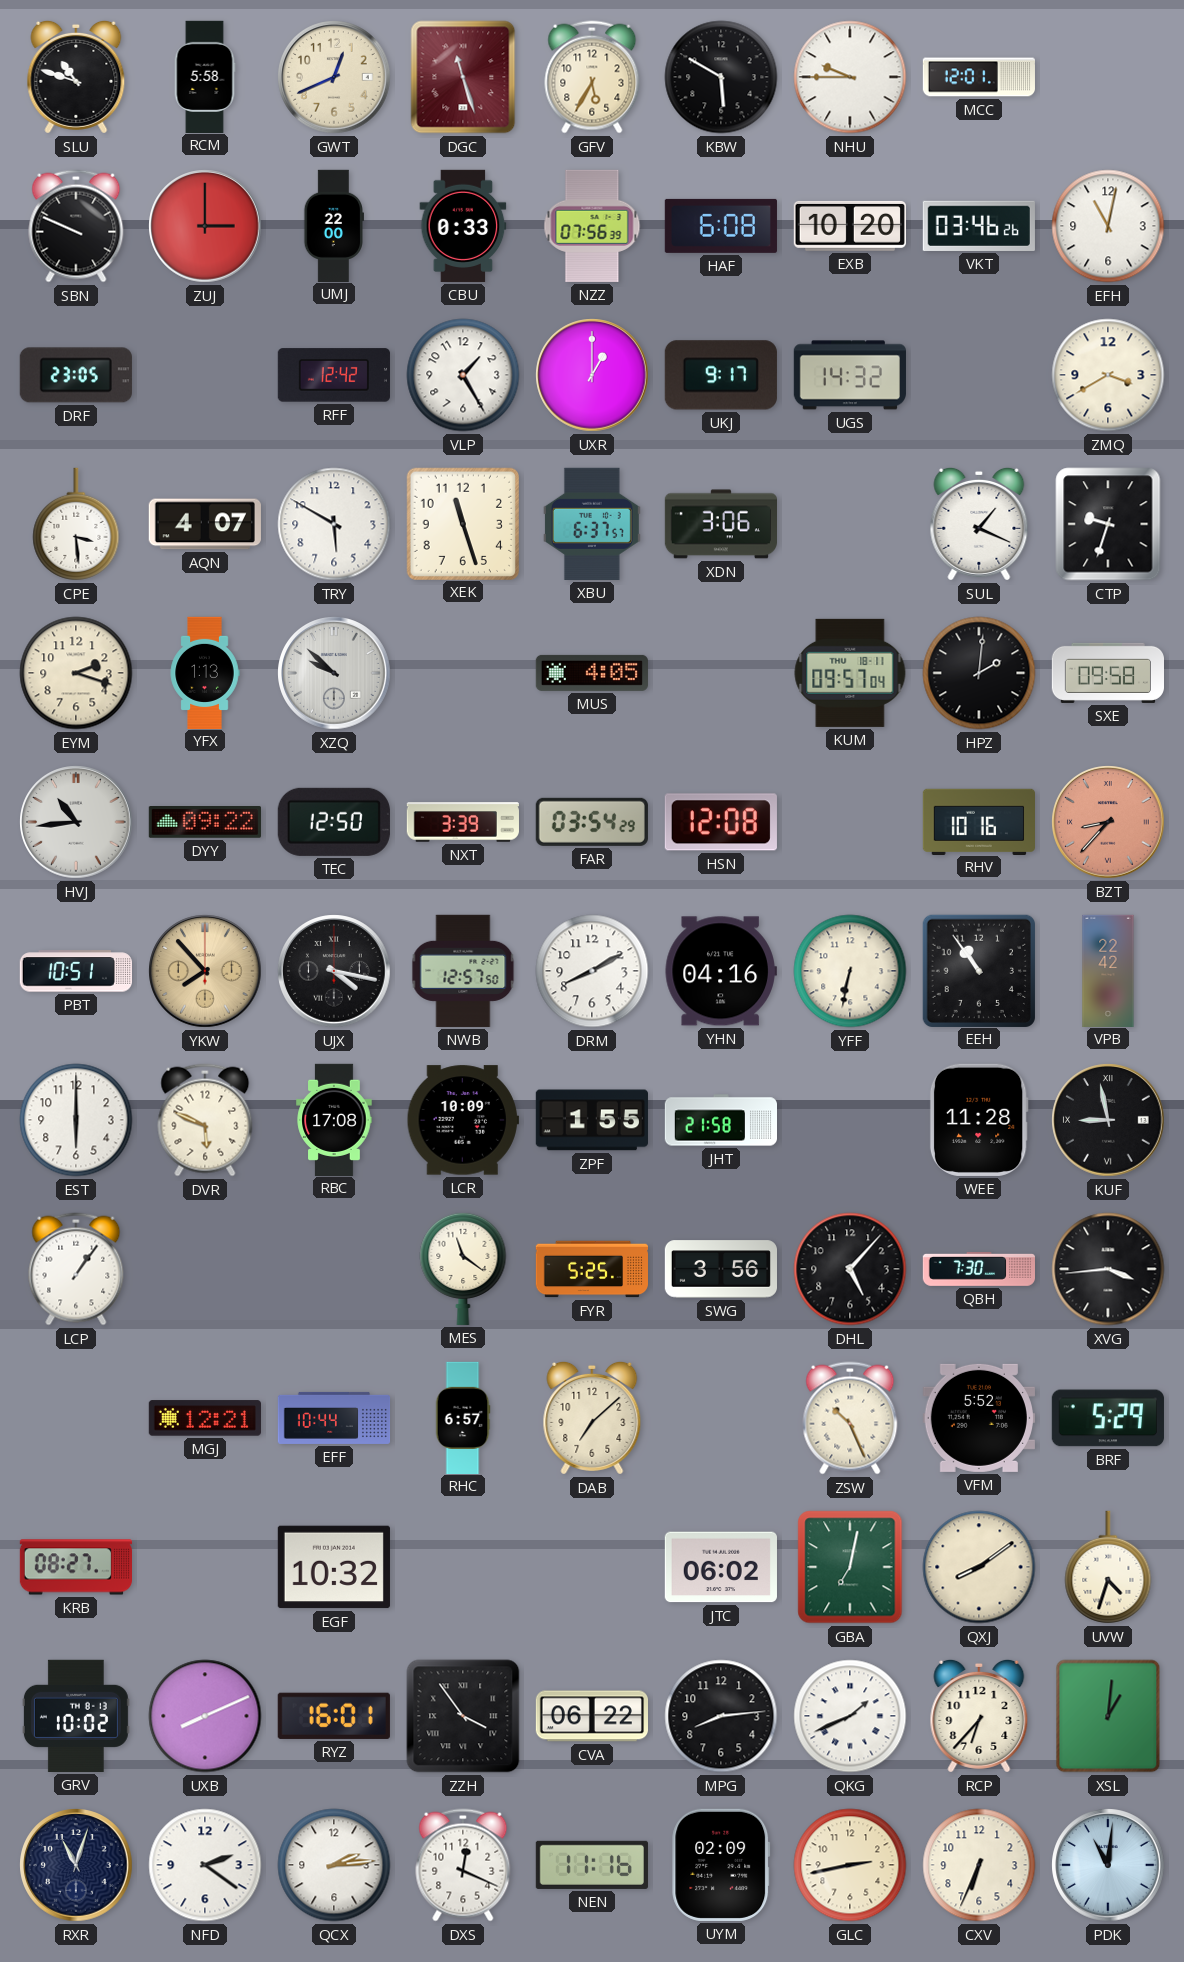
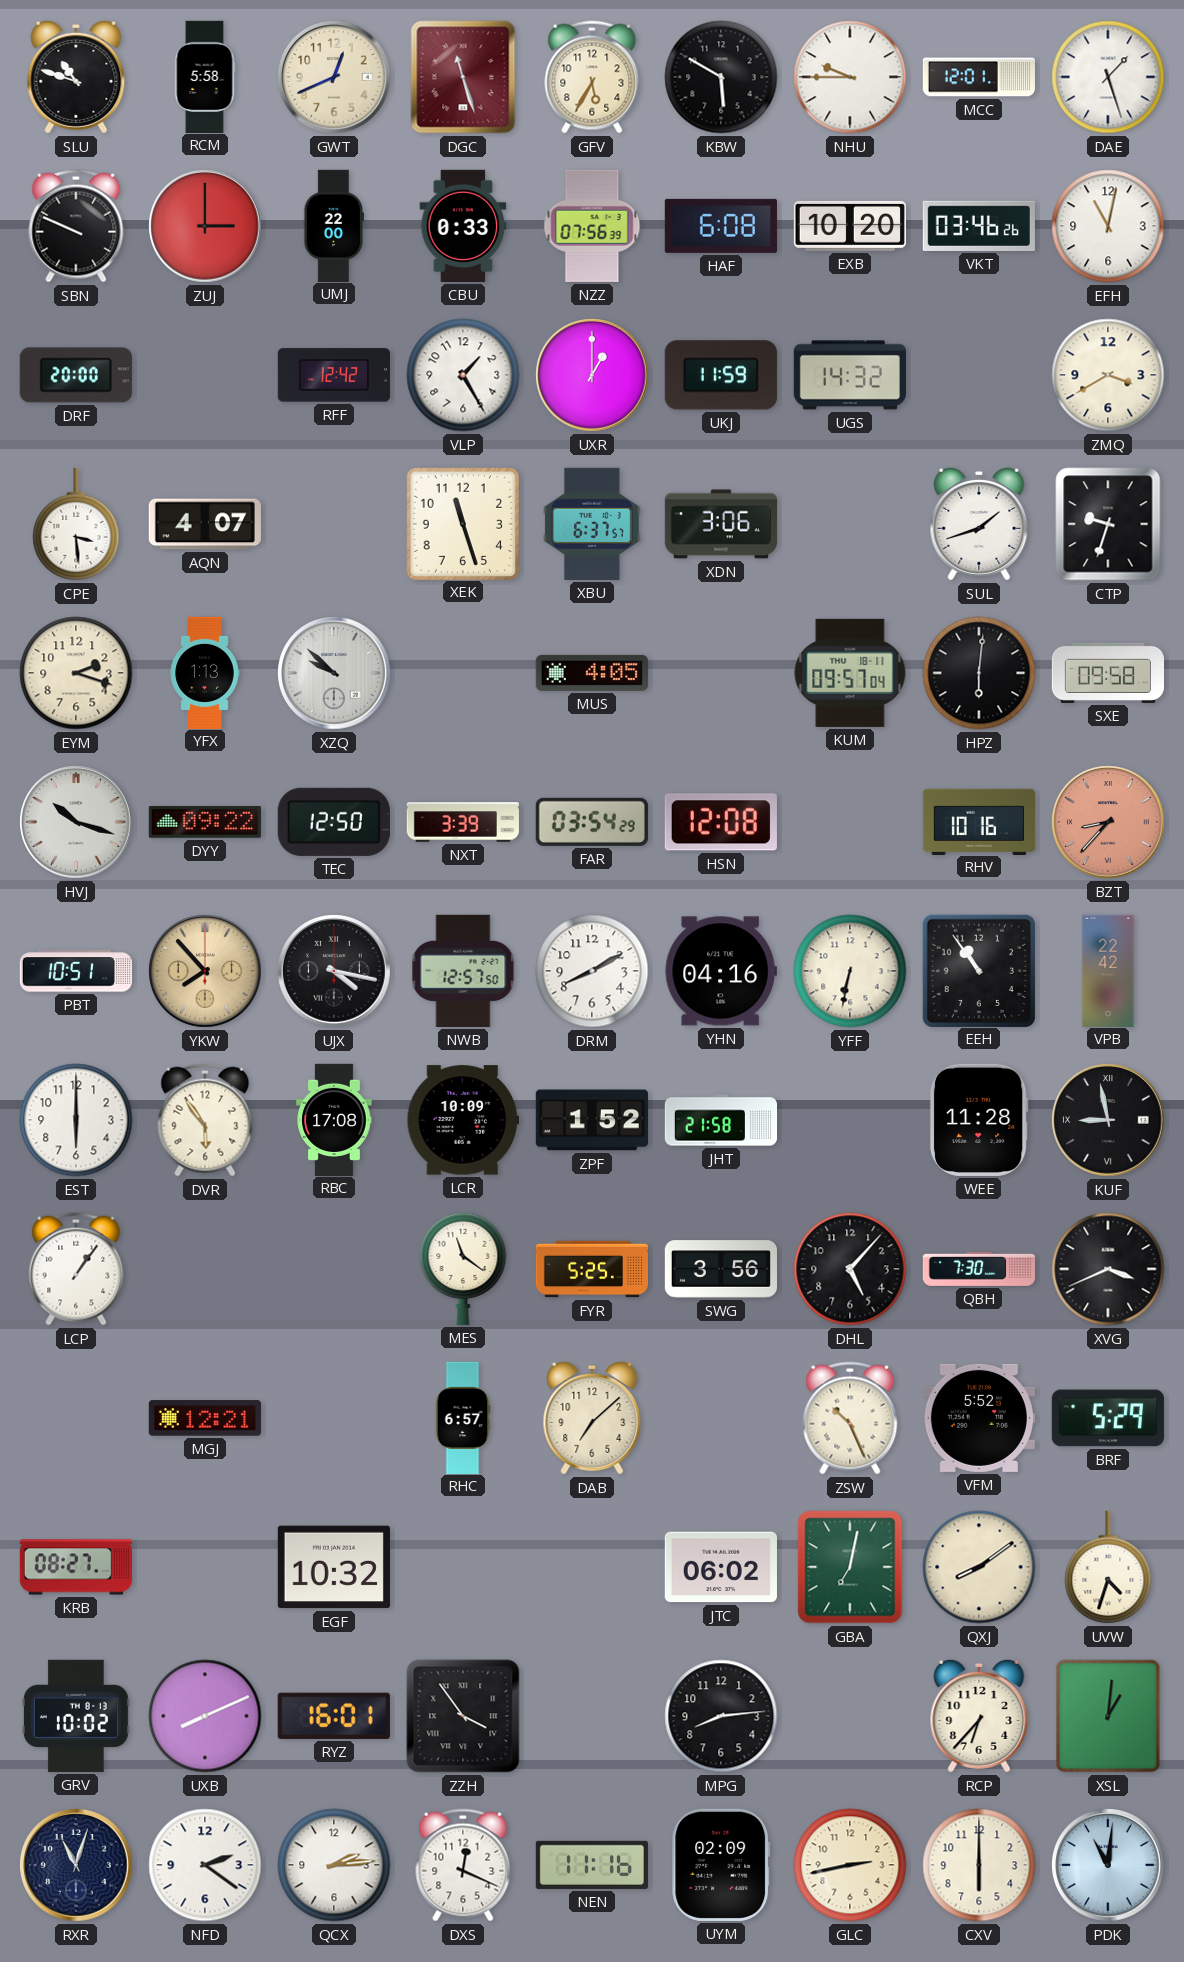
DAE: none -> 1:27
DRF: 23:05 -> 20:00
UKJ: 9:17 -> 11:59
TRY: 5:50 -> none
SUL: 1:19 -> 1:42
HPZ: 2:01 -> 6:01
HVJ: 10:44 -> 10:18
DVR: 5:49 -> 5:54
ZPF: 1:55 -> 1:52
XVG: 3:44 -> 3:41
EFF: 10:44 -> none
CVA: 06:22 -> none
QKG: 1:41 -> none
CXV: 6:34 -> 6:00
